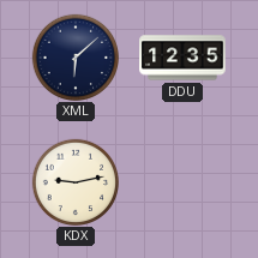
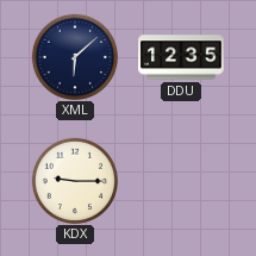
KDX: 9:13 -> 9:15
